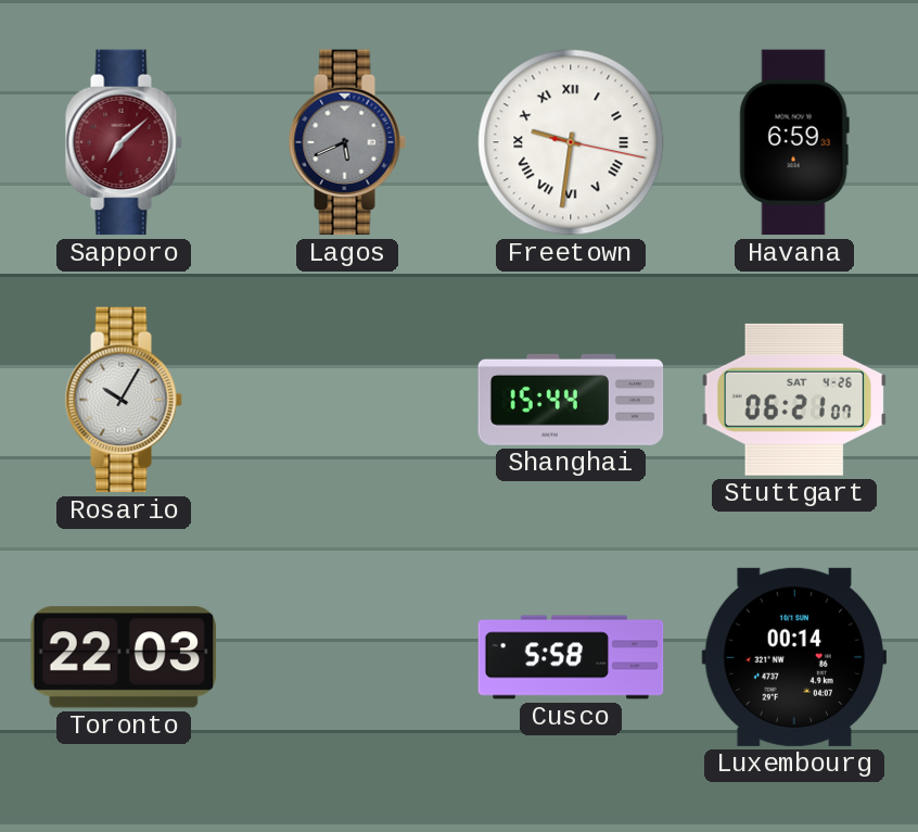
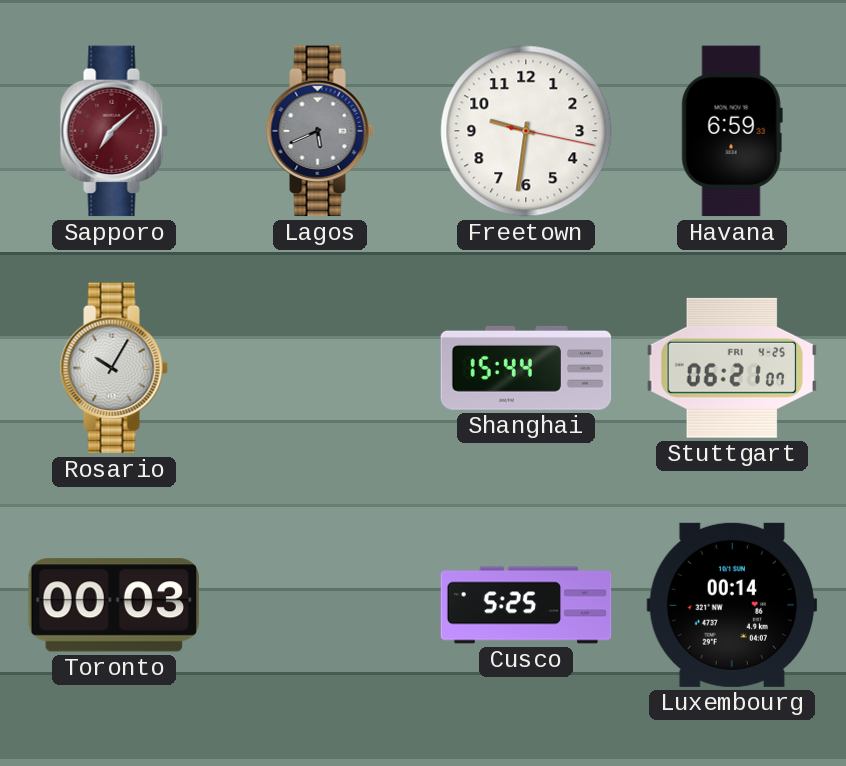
Freetown numerals: Roman -> Arabic
Stuttgart date: SAT 4-26 -> FRI 4-25
Toronto: 22:03 -> 00:03
Cusco: 5:58 -> 5:25
